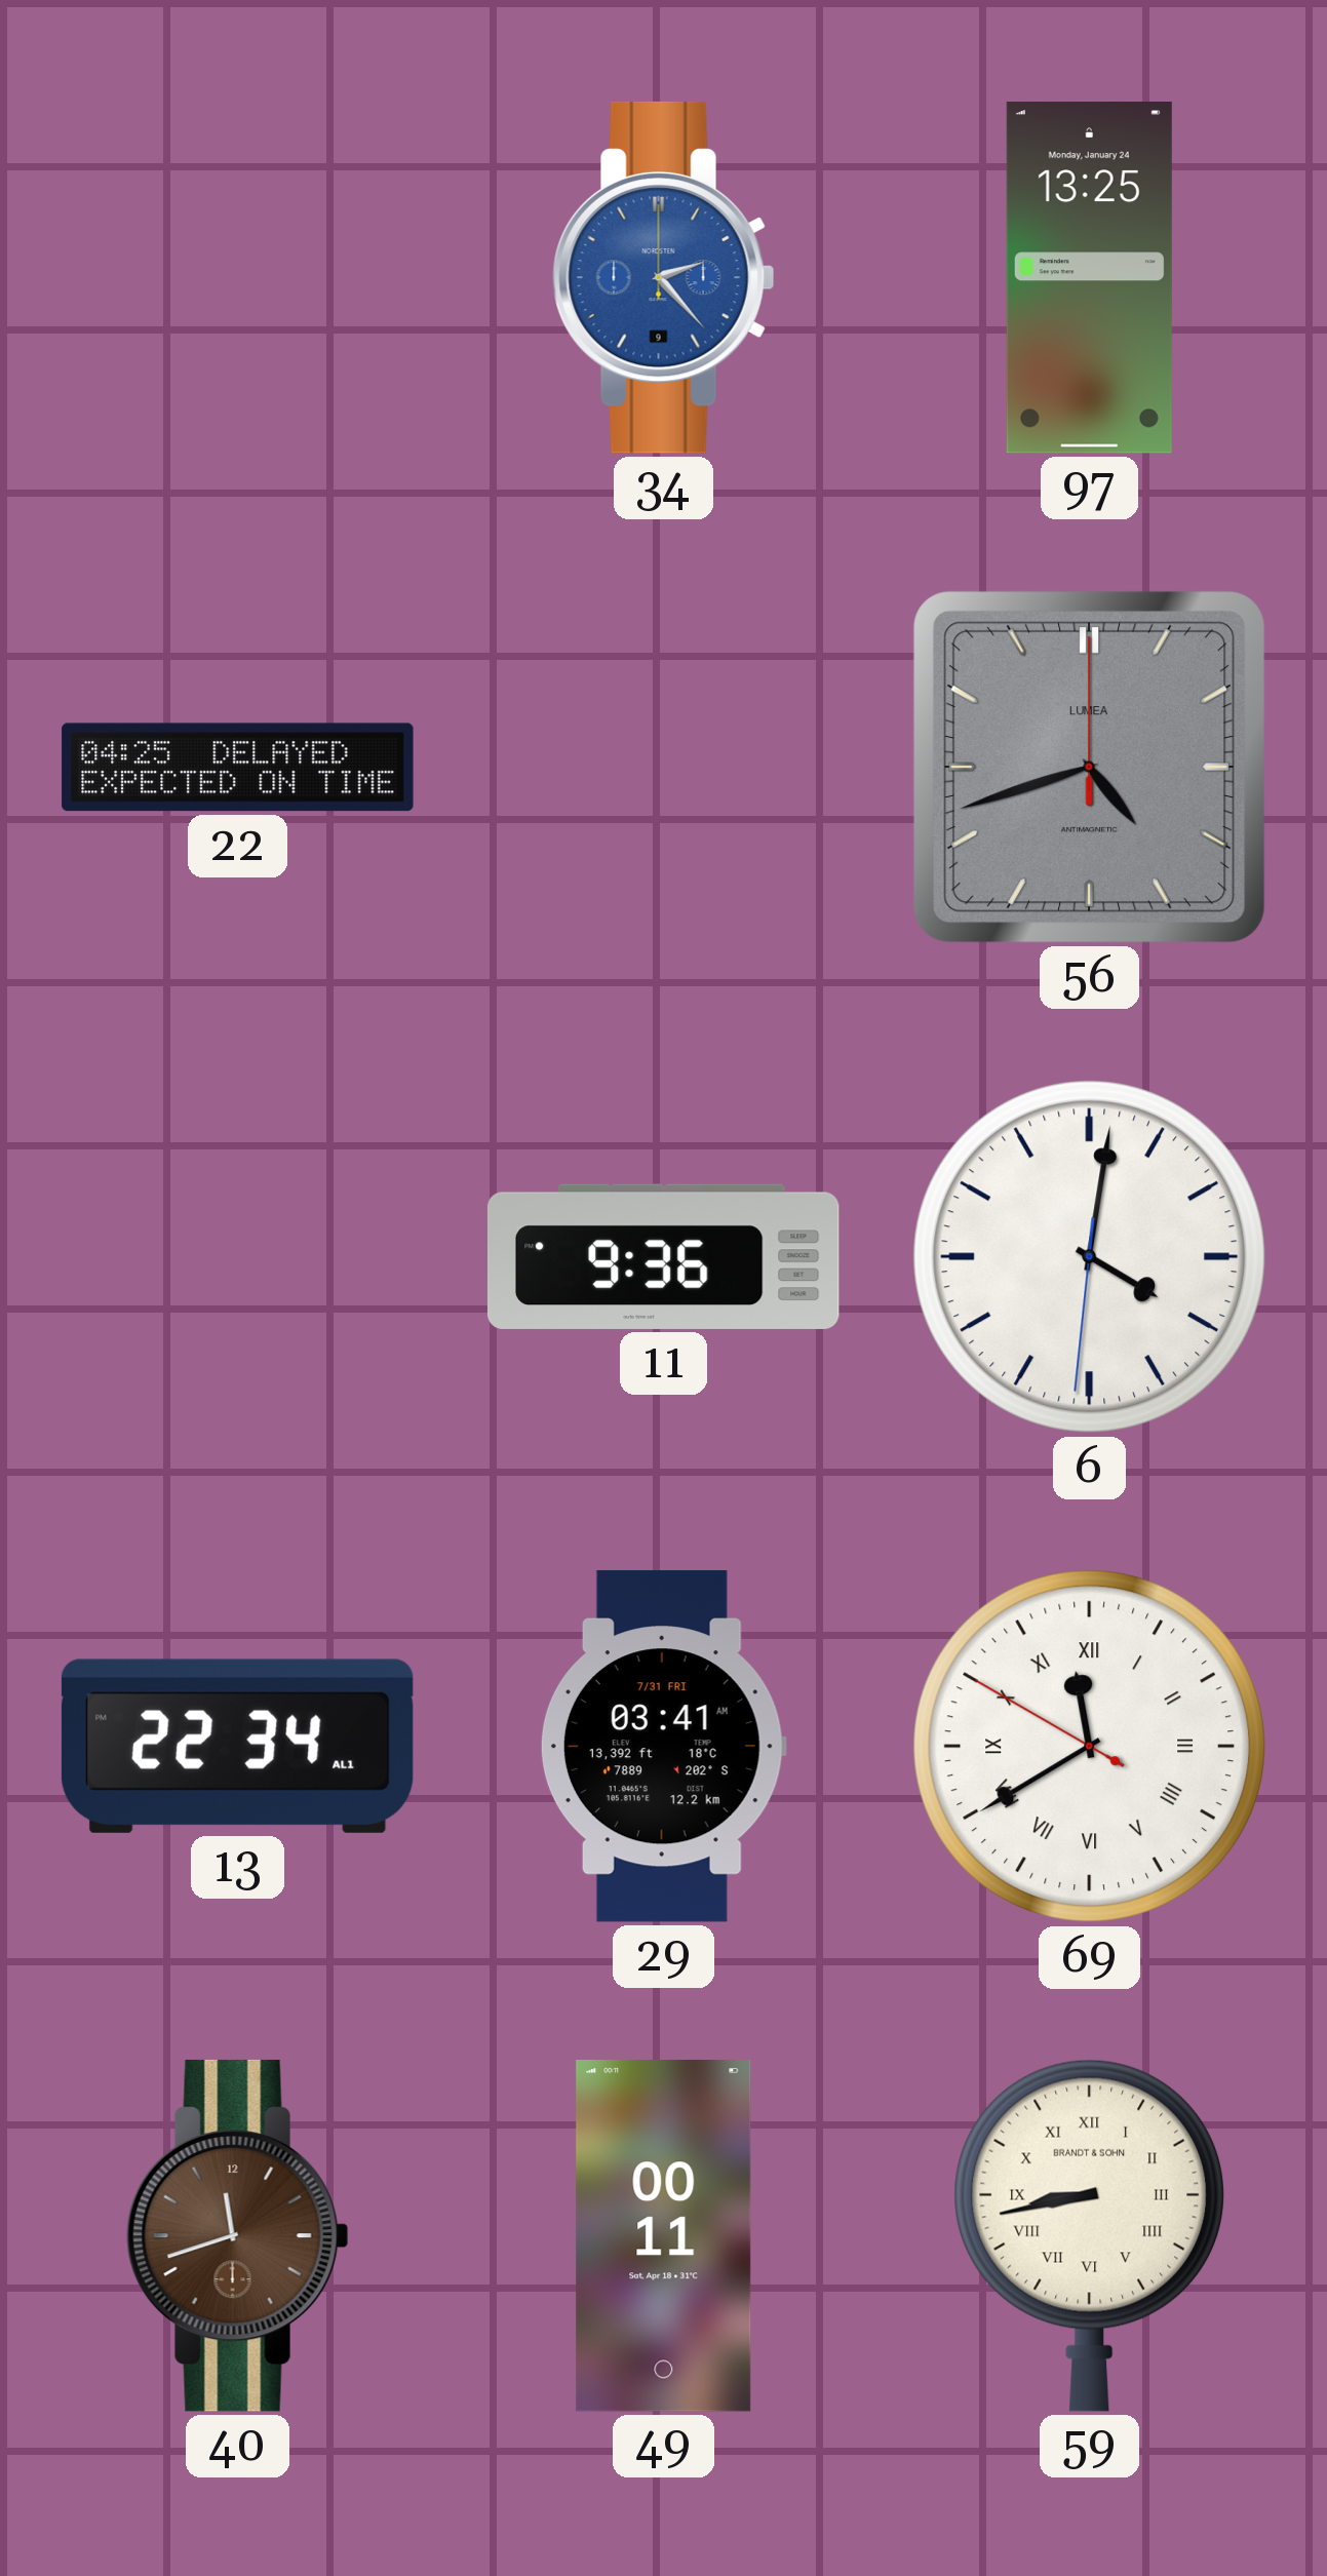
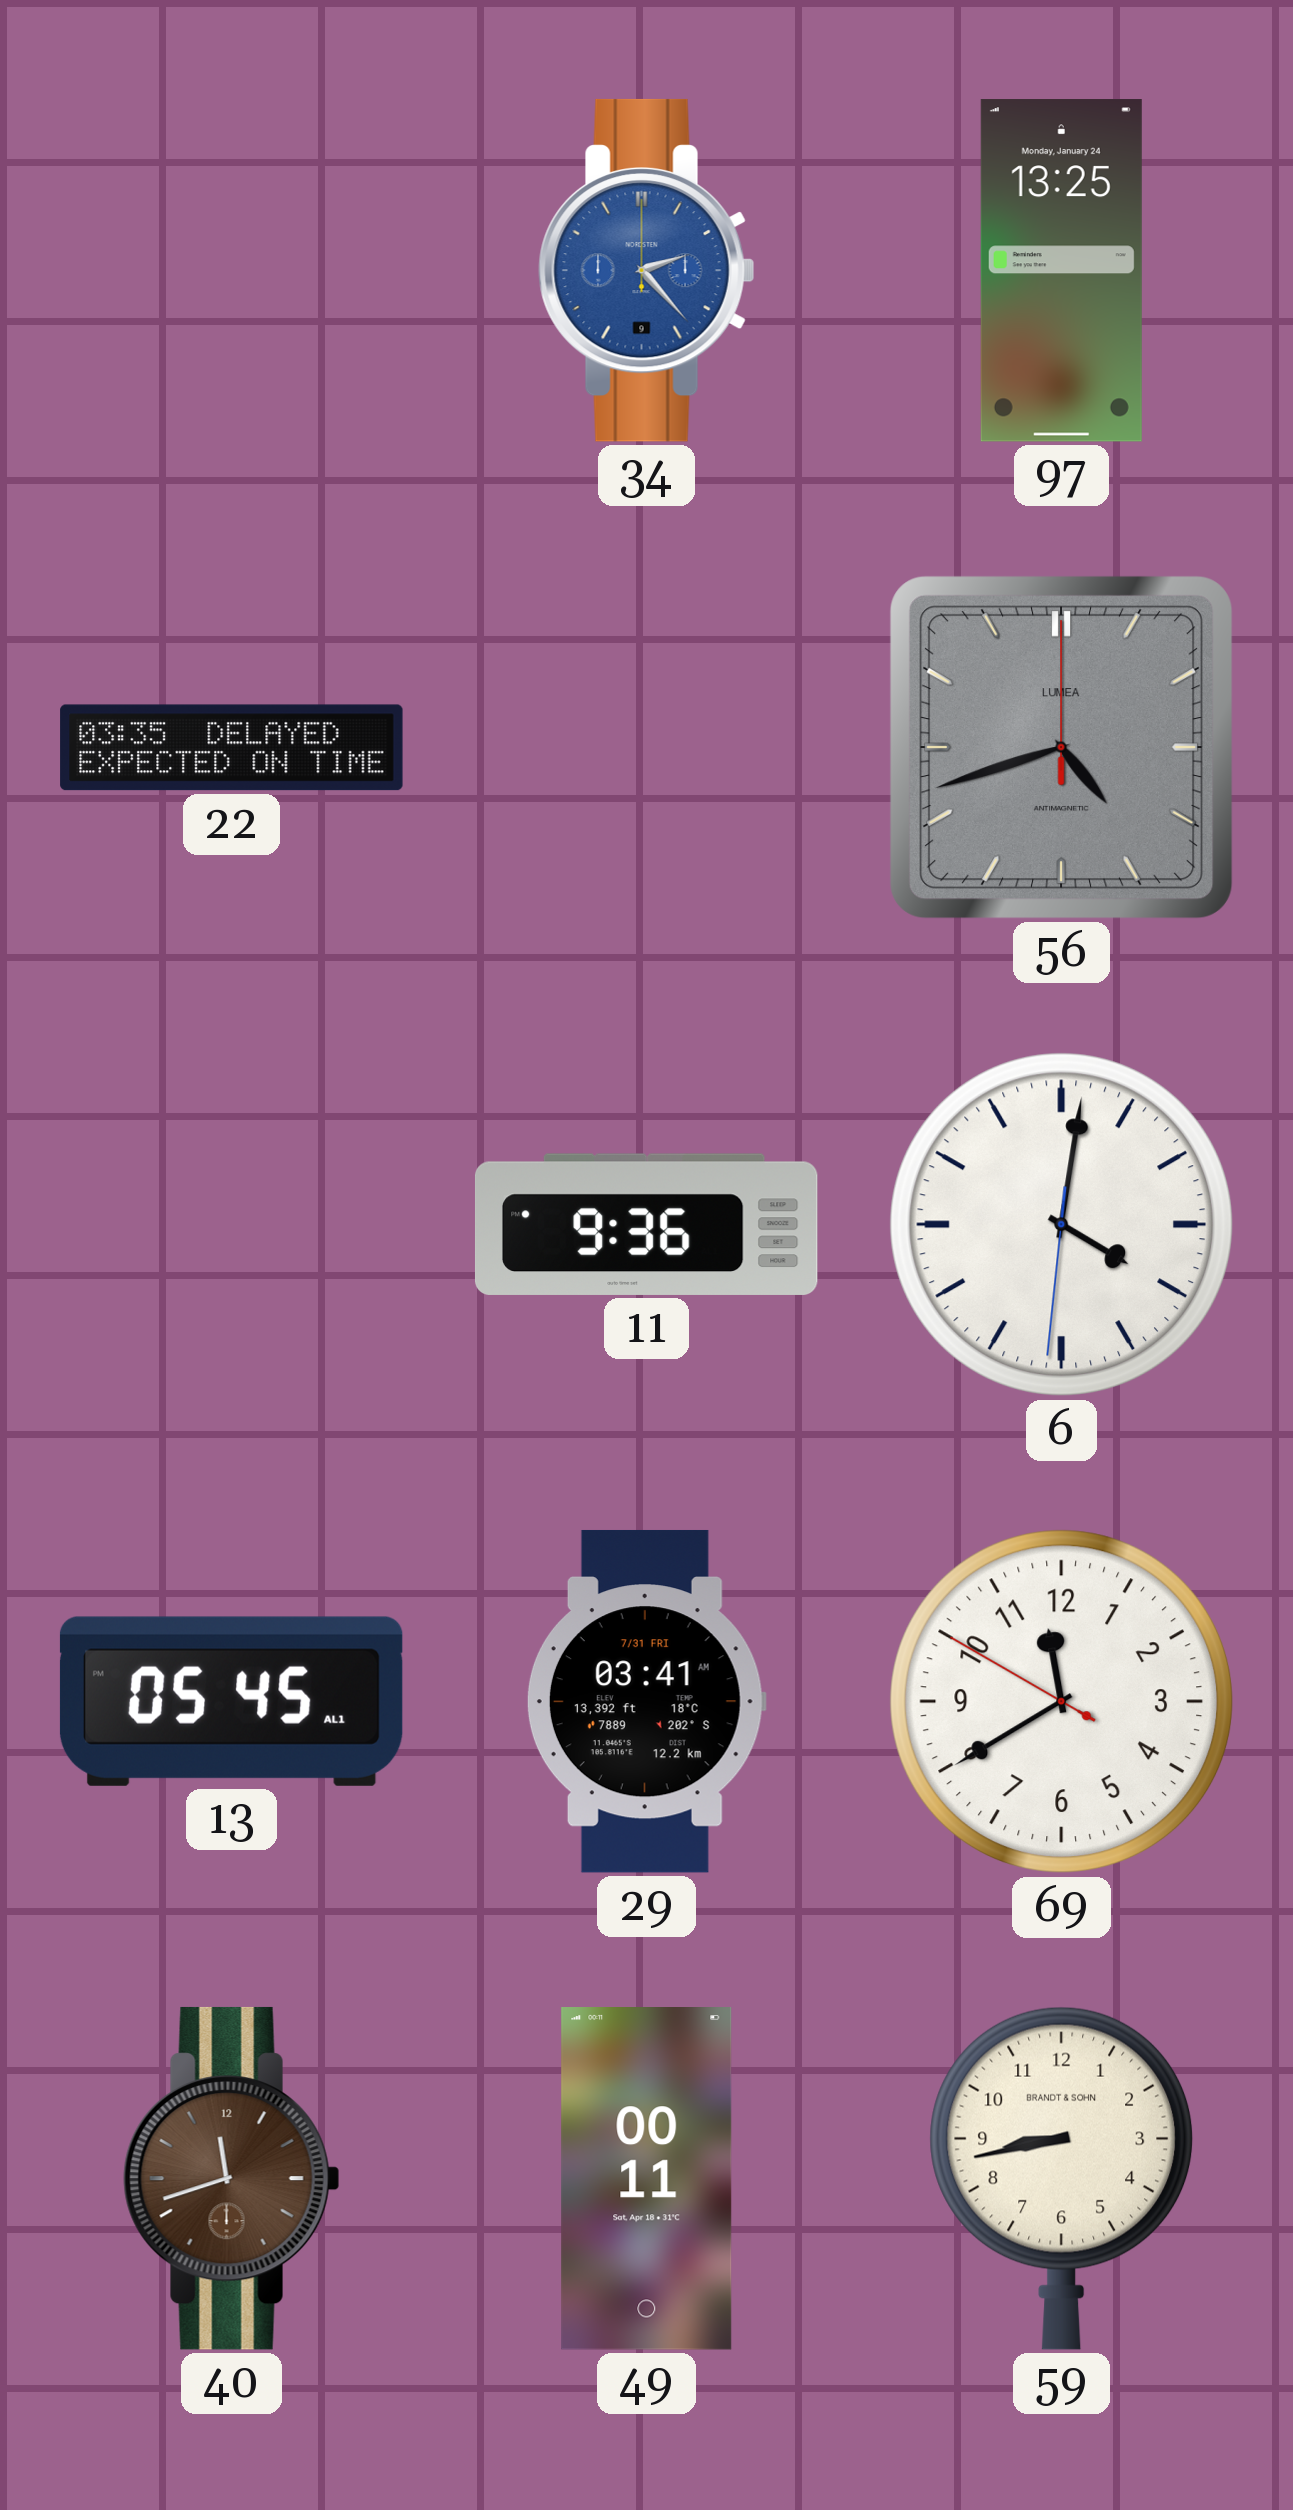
22: 04:25 -> 03:35
13: 22:34 -> 05:45
69 numerals: Roman -> Arabic
59 numerals: Roman -> Arabic
